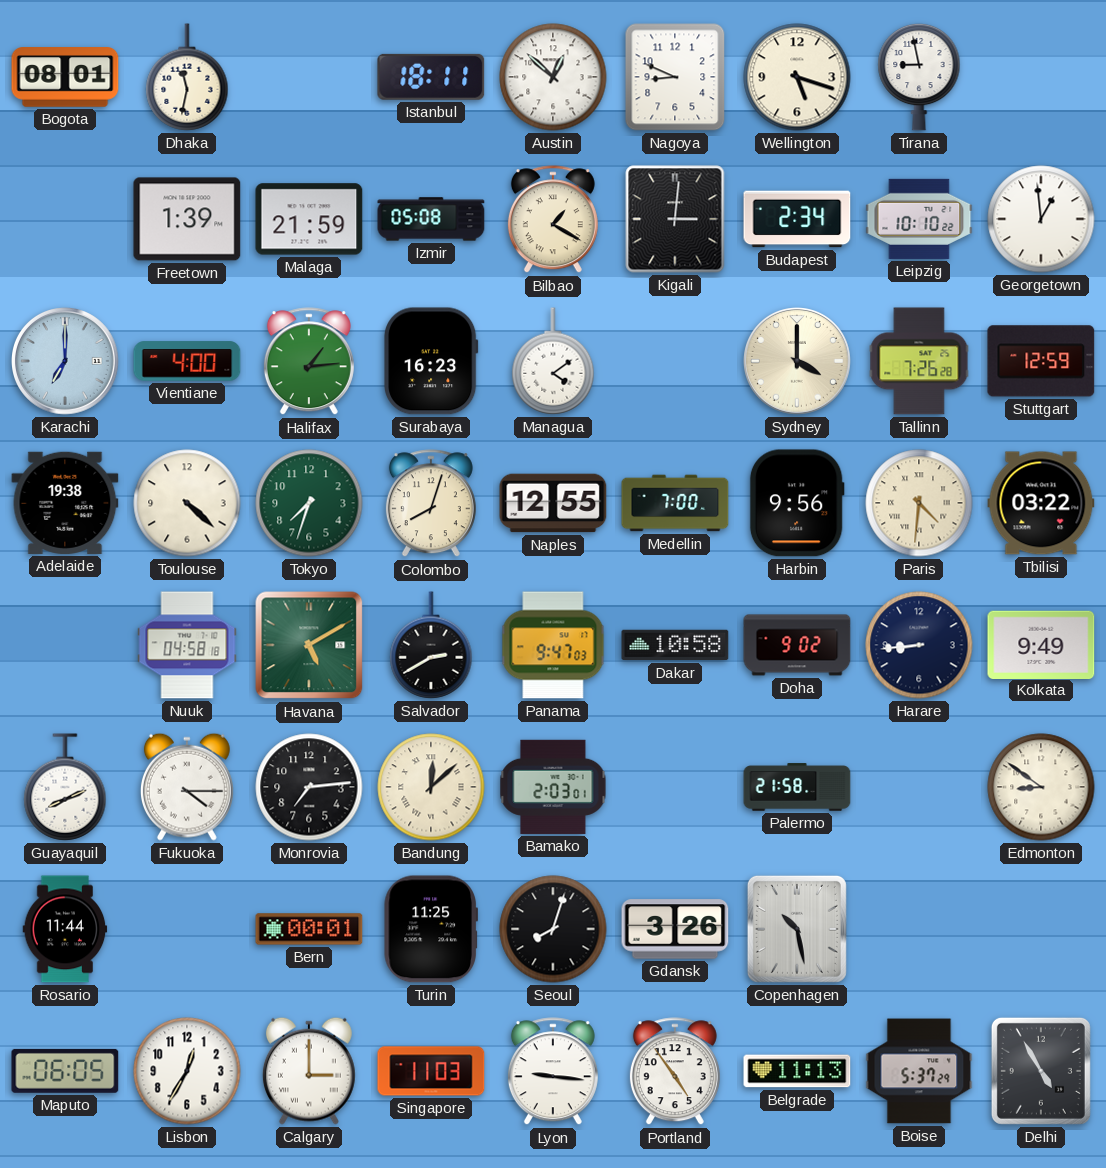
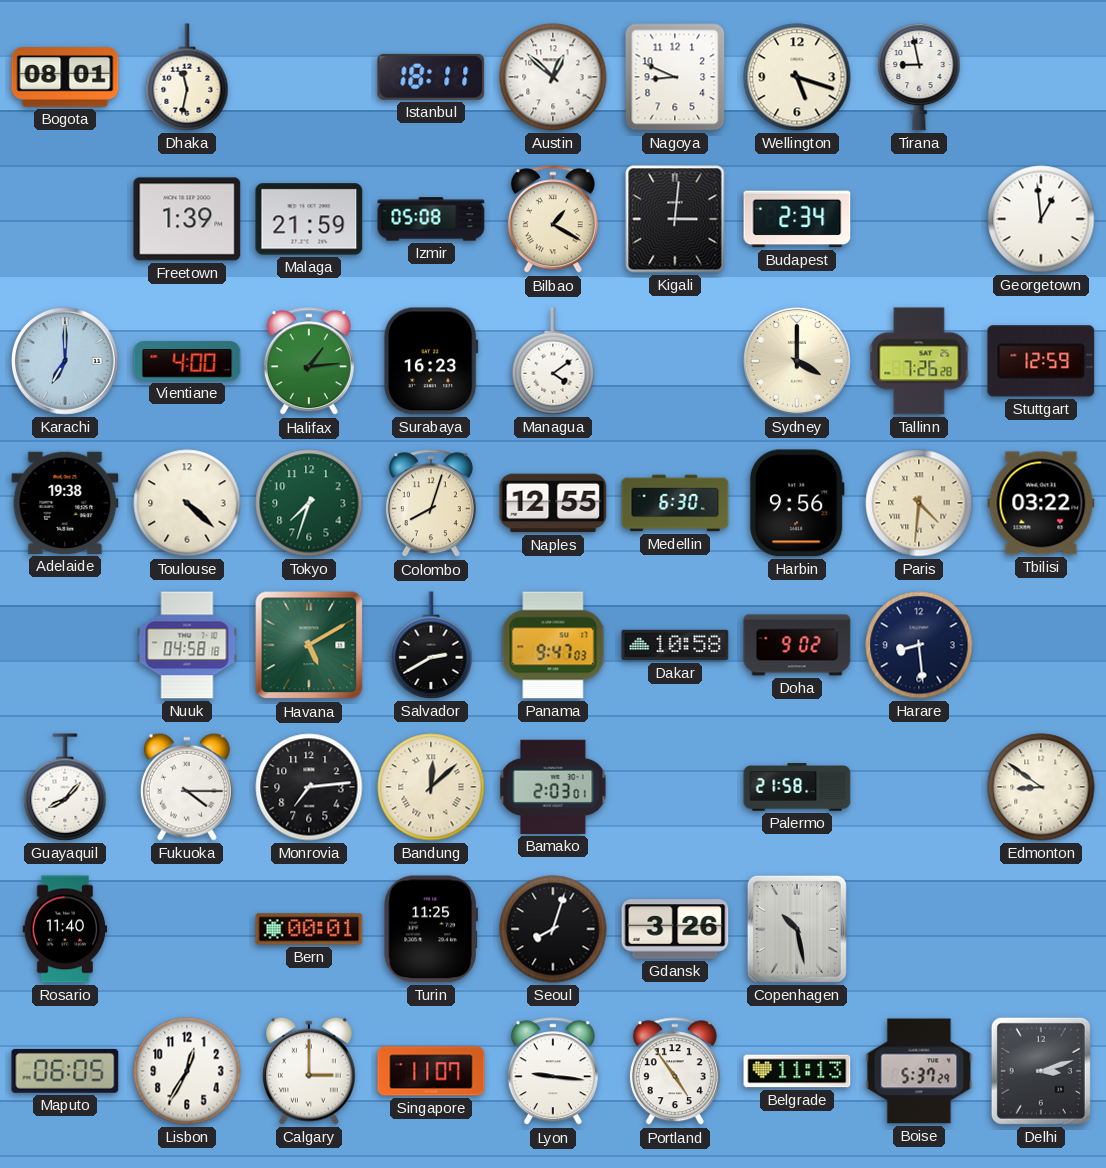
Leipzig: 10:10 -> none
Medellin: 7:00 -> 6:30
Harare: 8:44 -> 8:29
Kolkata: 9:49 -> none
Guayaquil: 8:11 -> 8:07
Rosario: 11:44 -> 11:40
Singapore: 11:03 -> 11:07
Delhi: 4:55 -> 3:12
